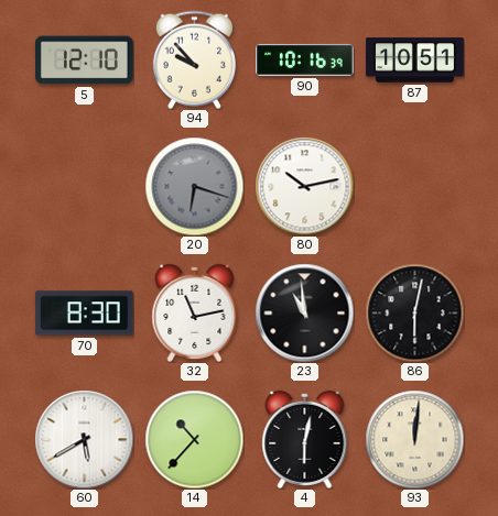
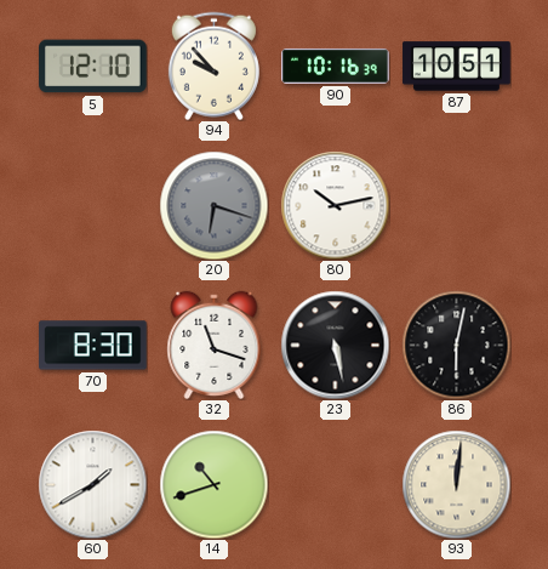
32: 11:13 -> 11:18
23: 10:59 -> 5:28
60: 5:40 -> 1:40
14: 10:37 -> 10:42
4: 6:02 -> none
